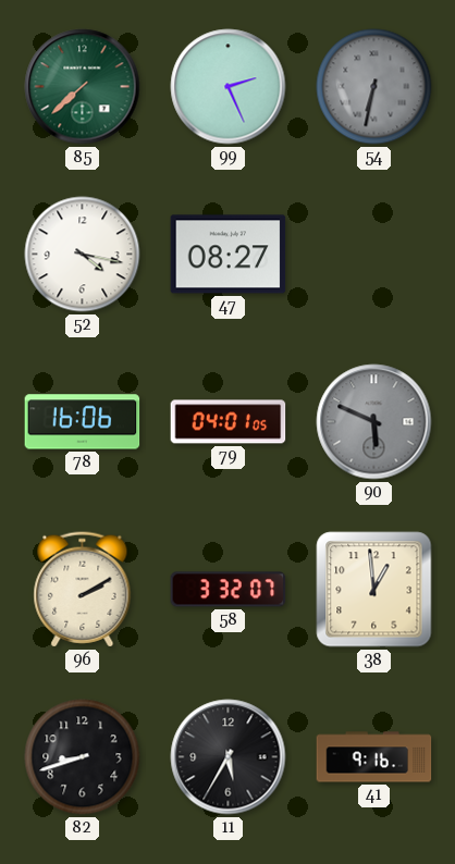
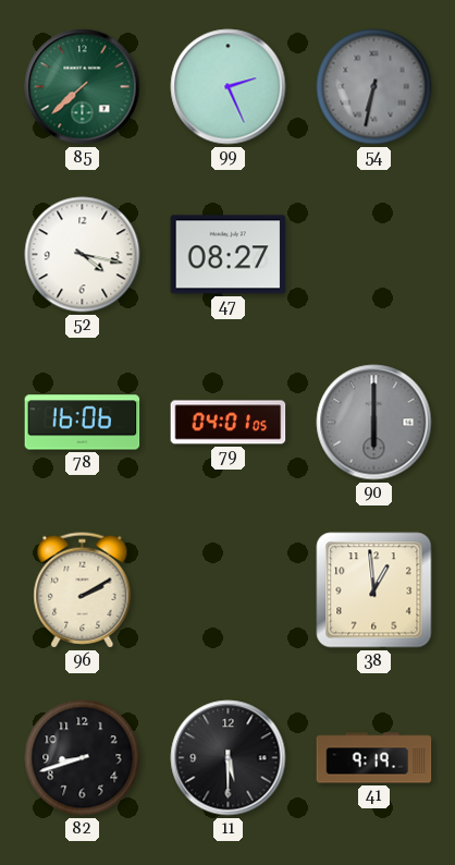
90: 5:49 -> 6:00
58: 3:32 -> none
11: 5:35 -> 5:30
41: 9:16 -> 9:19
